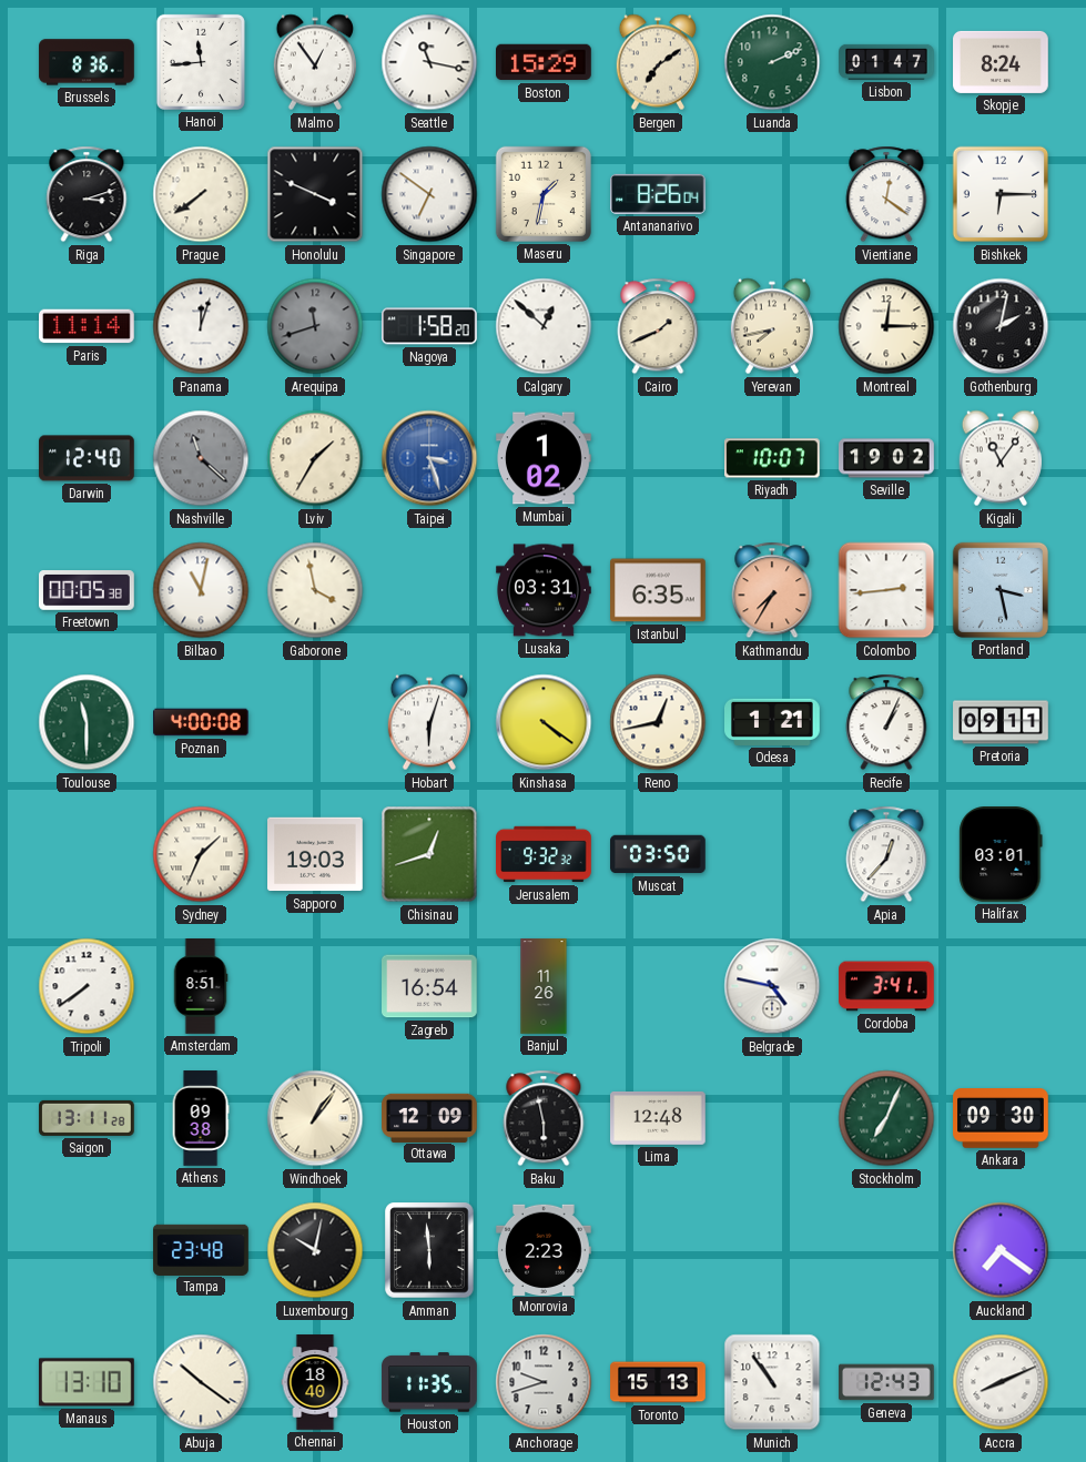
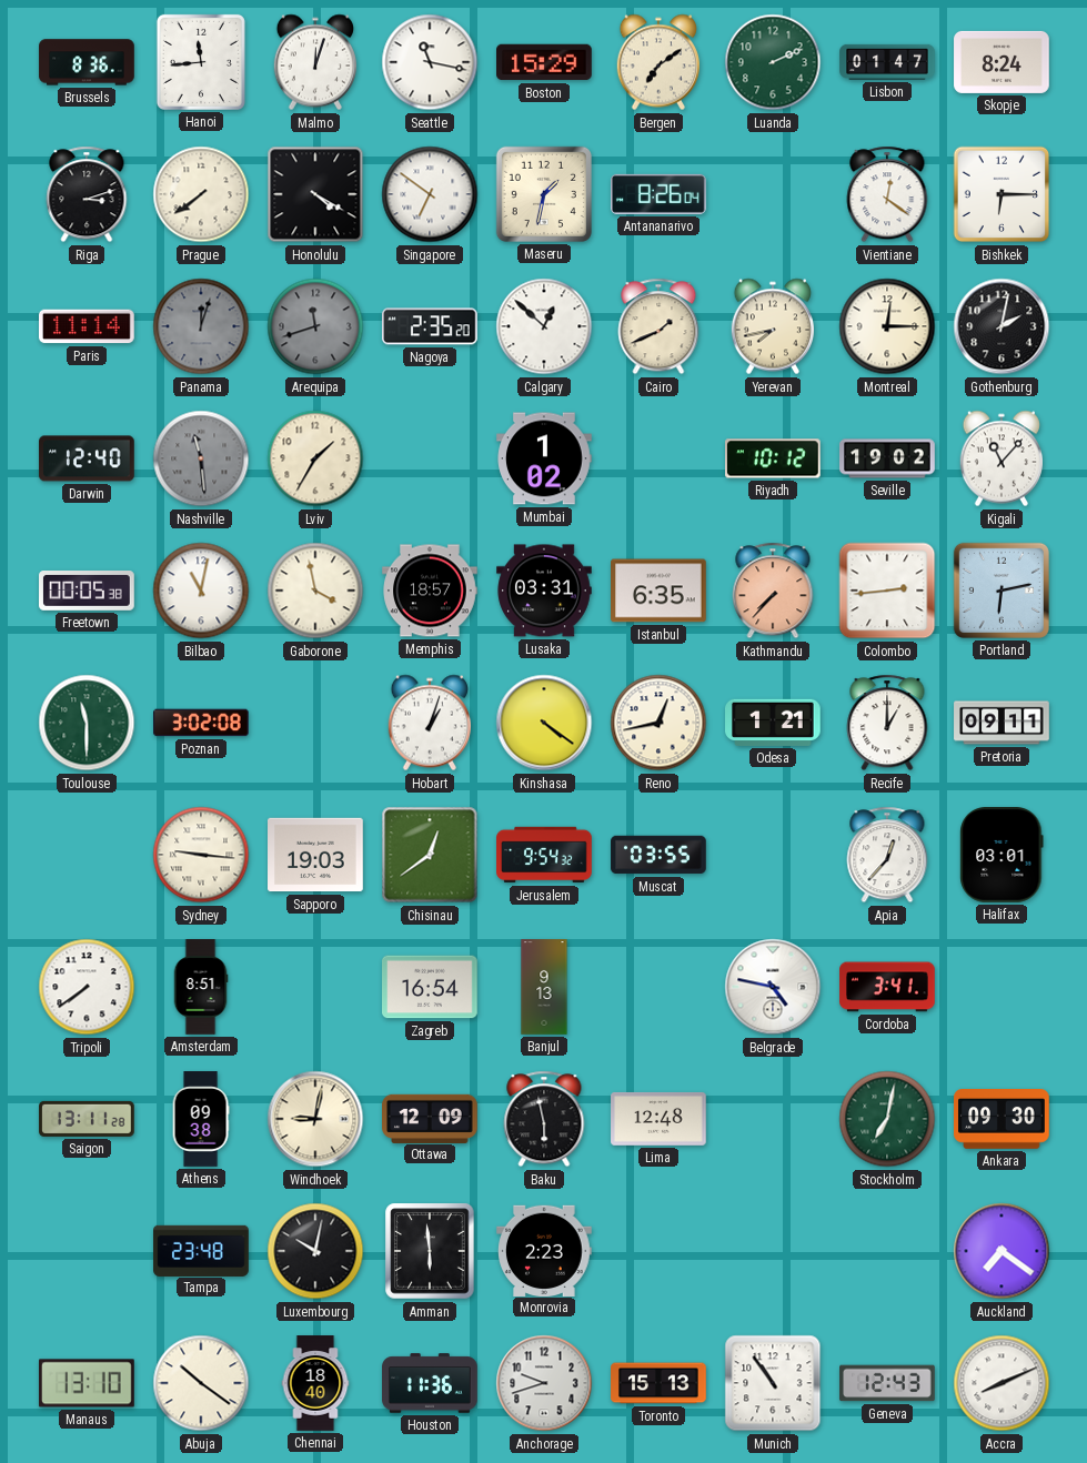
Malmo: 12:54 -> 12:03
Honolulu: 3:49 -> 4:20
Panama dial: white -> grey
Nagoya: 1:58 -> 2:35
Nashville: 11:22 -> 11:29
Taipei: 3:27 -> none
Riyadh: 10:07 -> 10:12
Kigali: 11:06 -> 11:07
Memphis: none -> 18:57
Kathmandu: 7:35 -> 7:37
Portland: 3:28 -> 6:13
Poznan: 4:00 -> 3:02
Hobart: 6:03 -> 1:03
Recife: 1:04 -> 1:00
Sydney: 1:34 -> 9:16
Chisinau: 12:42 -> 12:39
Jerusalem: 9:32 -> 9:54
Muscat: 03:50 -> 03:55
Banjul: 11:26 -> 9:13
Windhoek: 1:06 -> 9:02
Stockholm: 7:04 -> 7:02
Houston: 11:35 -> 11:36
